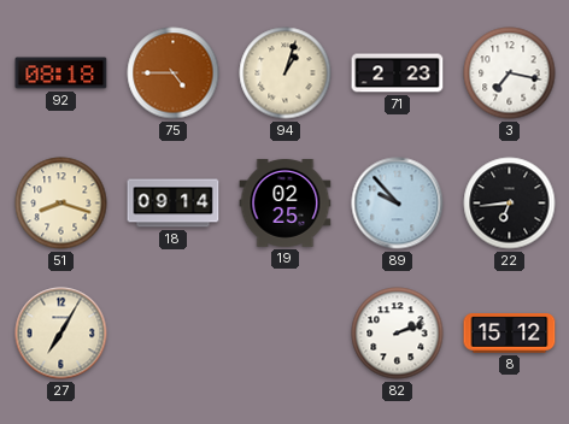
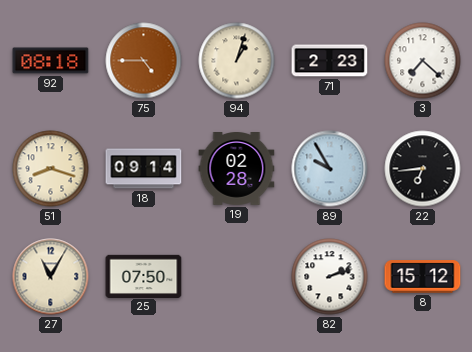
3: 7:17 -> 7:22
19: 02:25 -> 02:28
89: 9:53 -> 9:55
27: 7:05 -> 11:05
25: none -> 07:50
